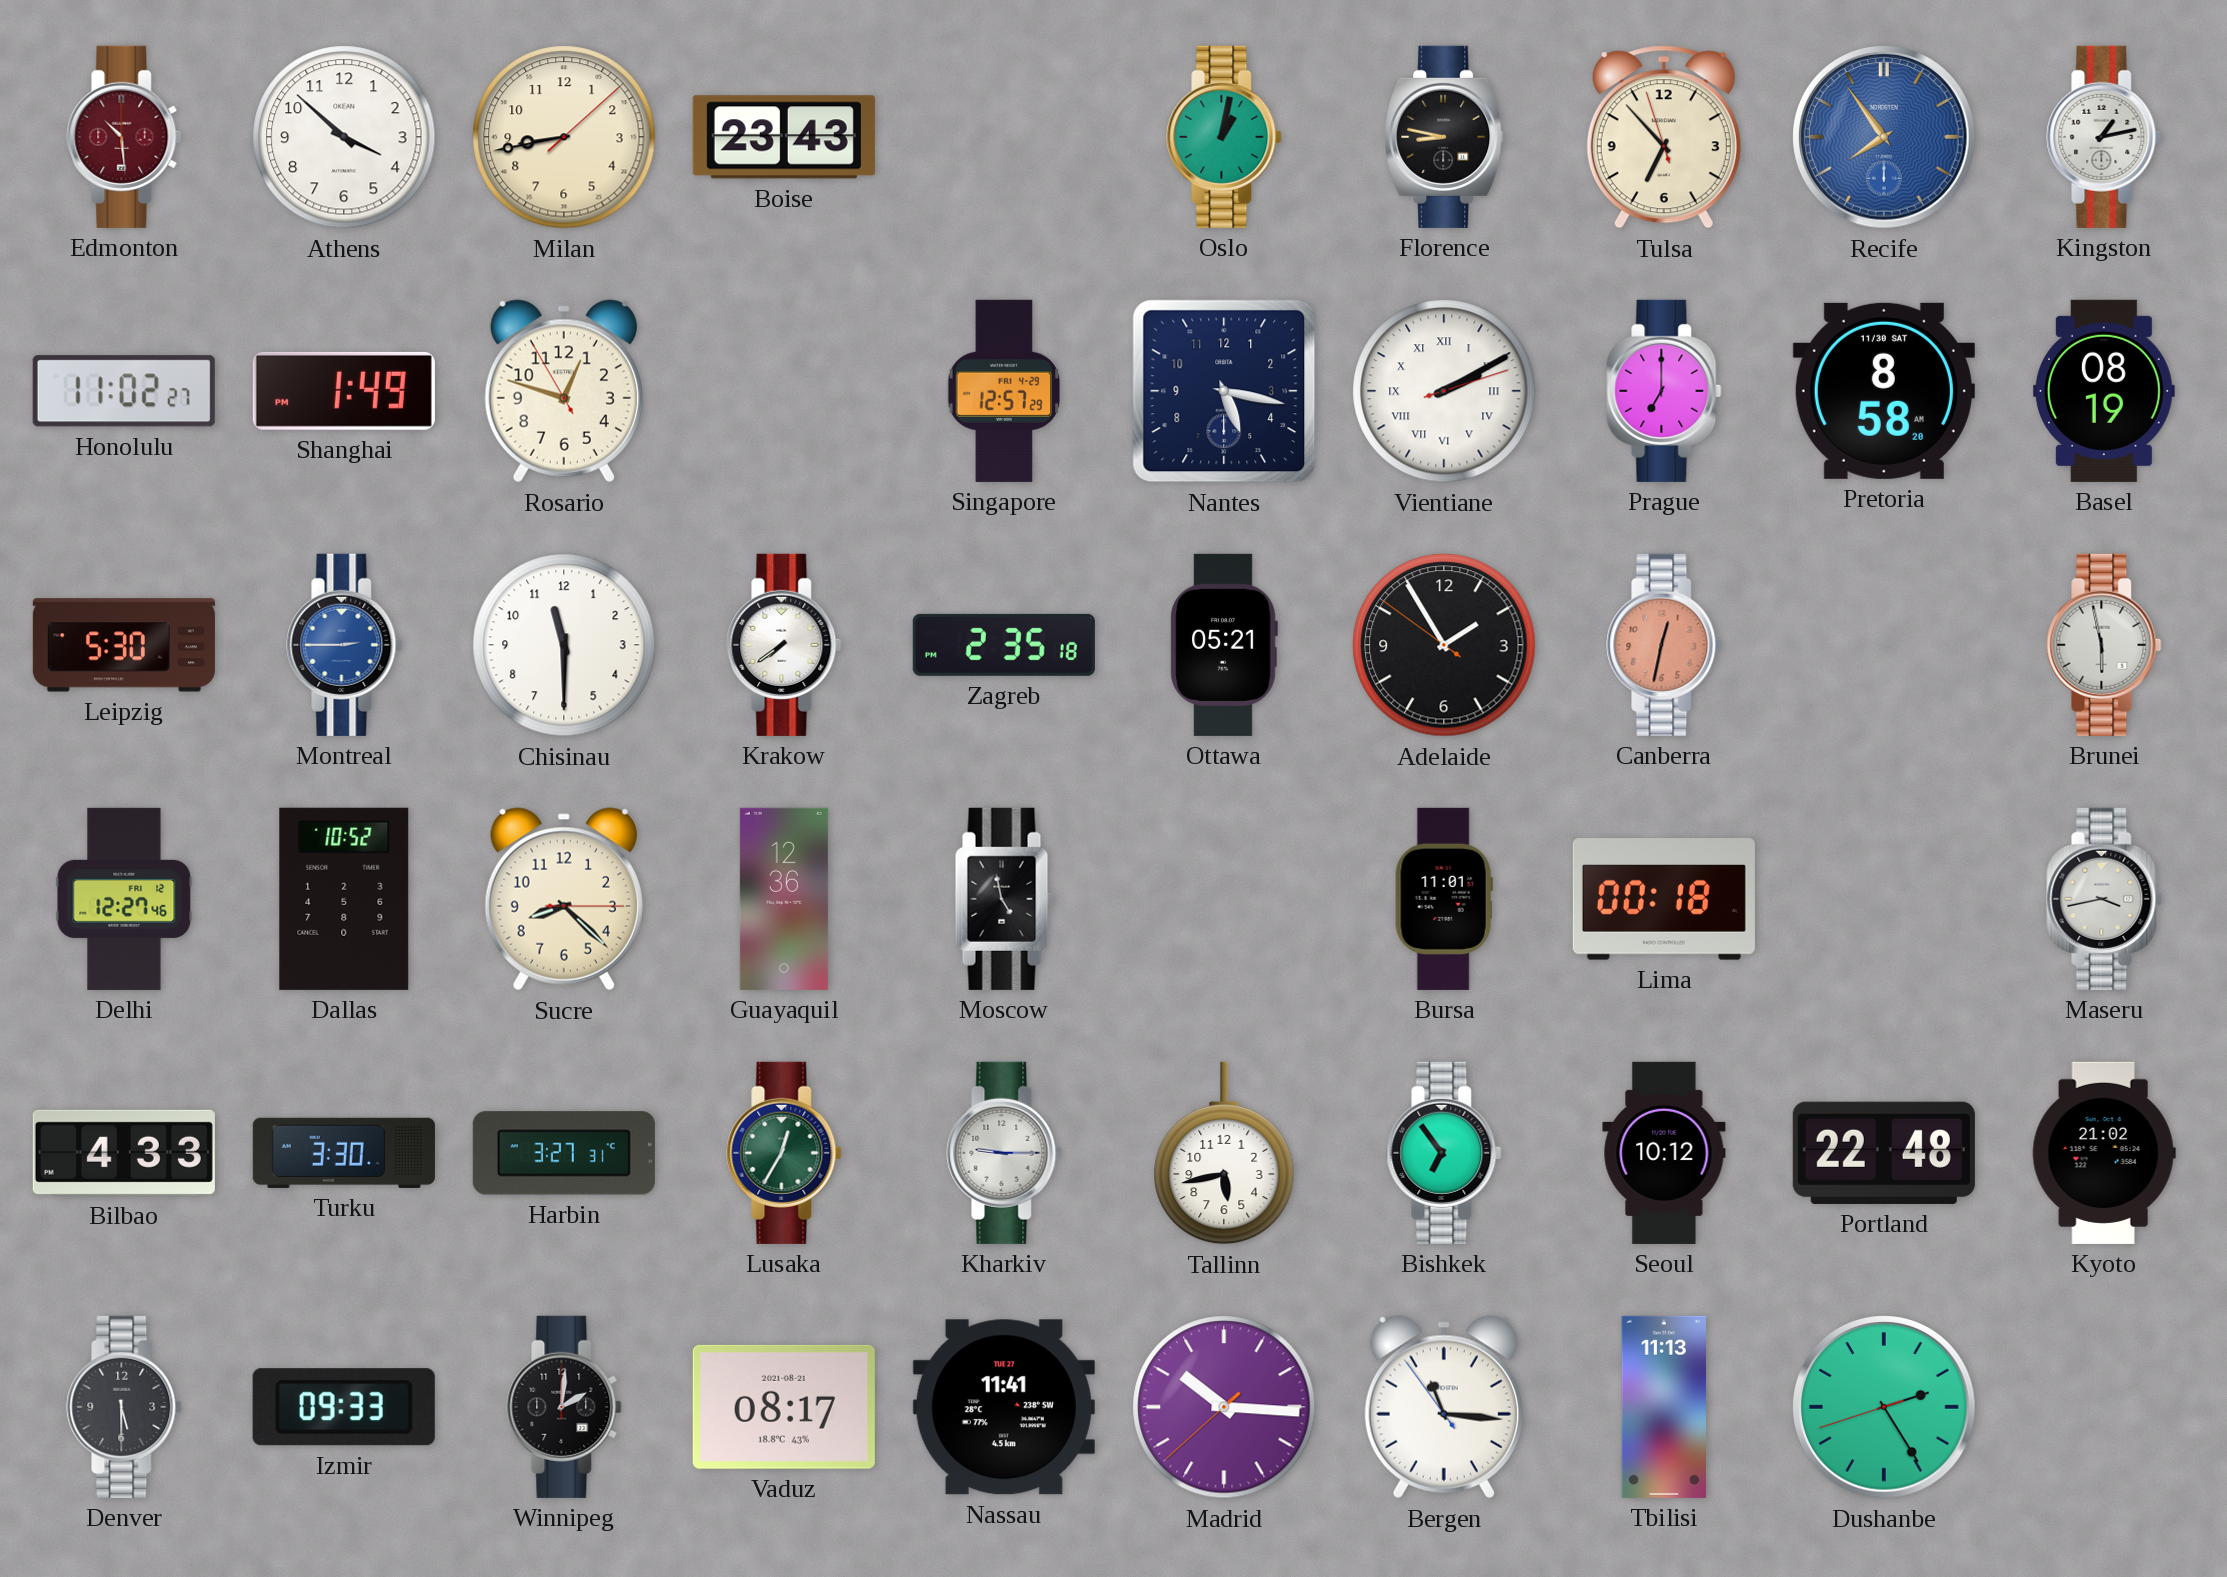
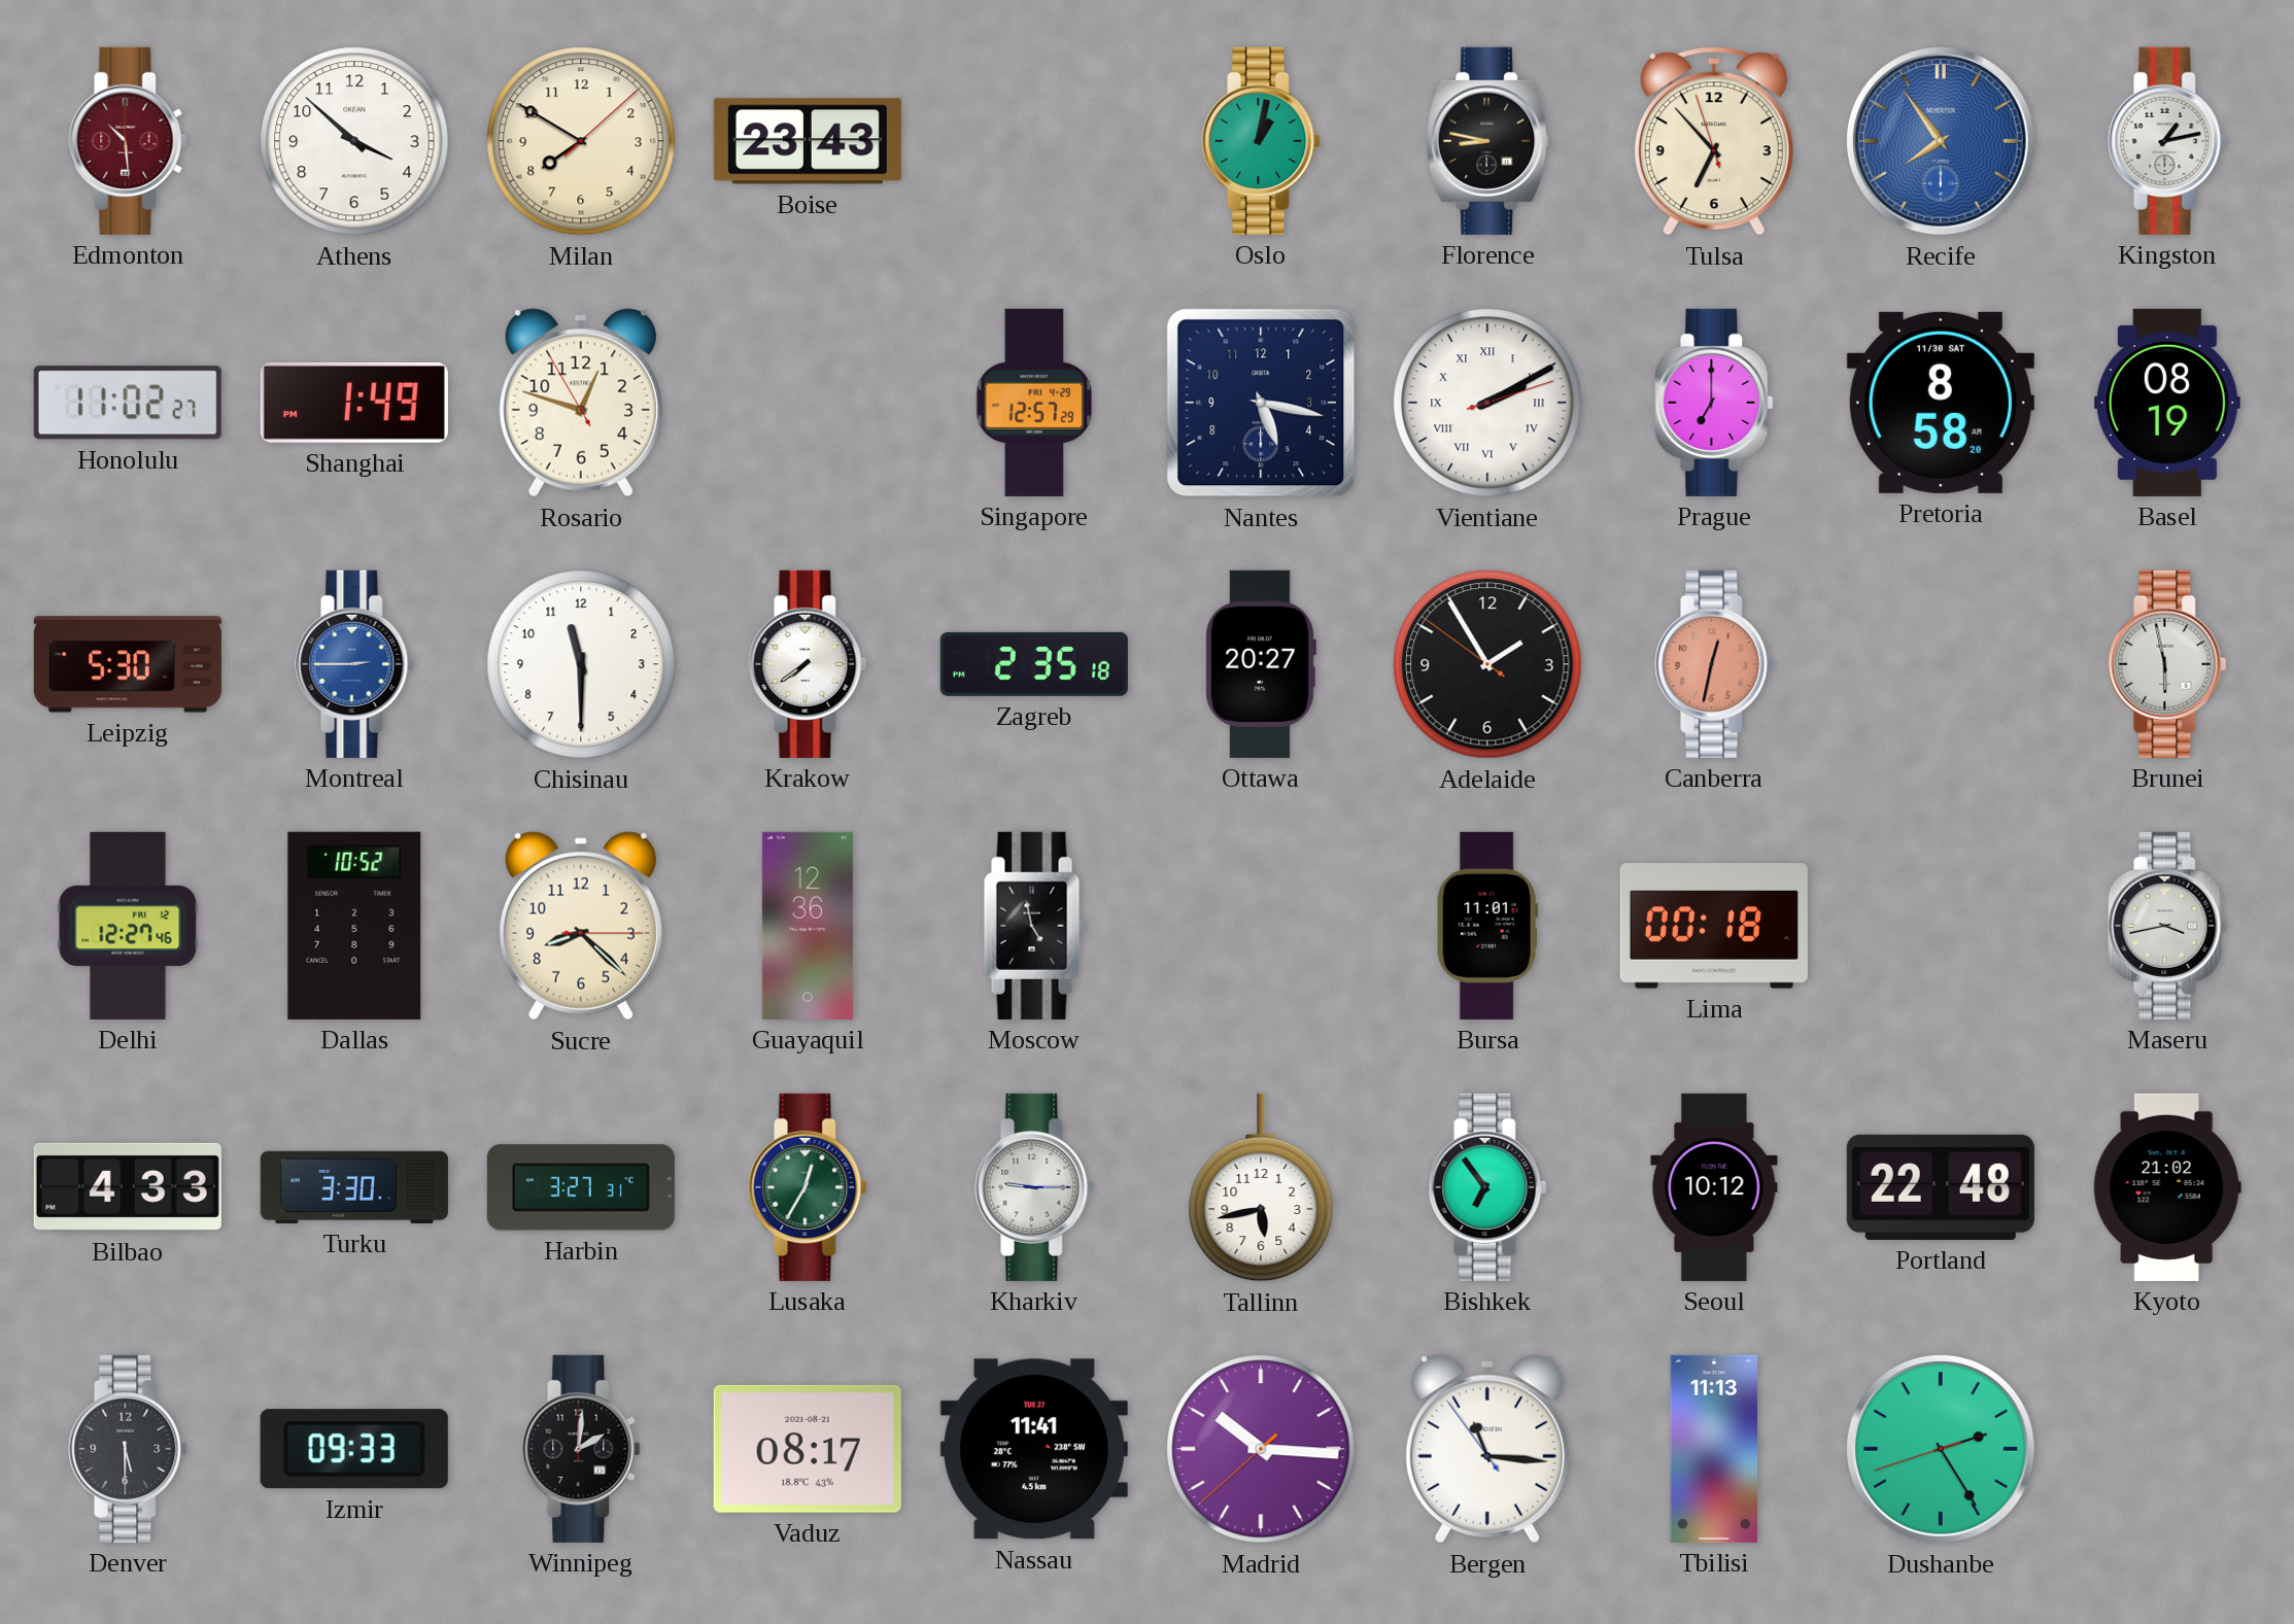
Milan: 8:43 -> 7:50
Ottawa: 05:21 -> 20:27
